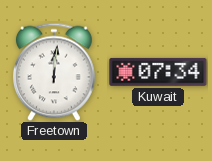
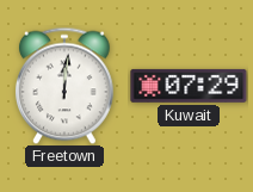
Kuwait: 07:34 -> 07:29
